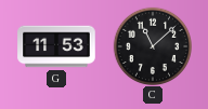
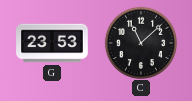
G: 11:53 -> 23:53
